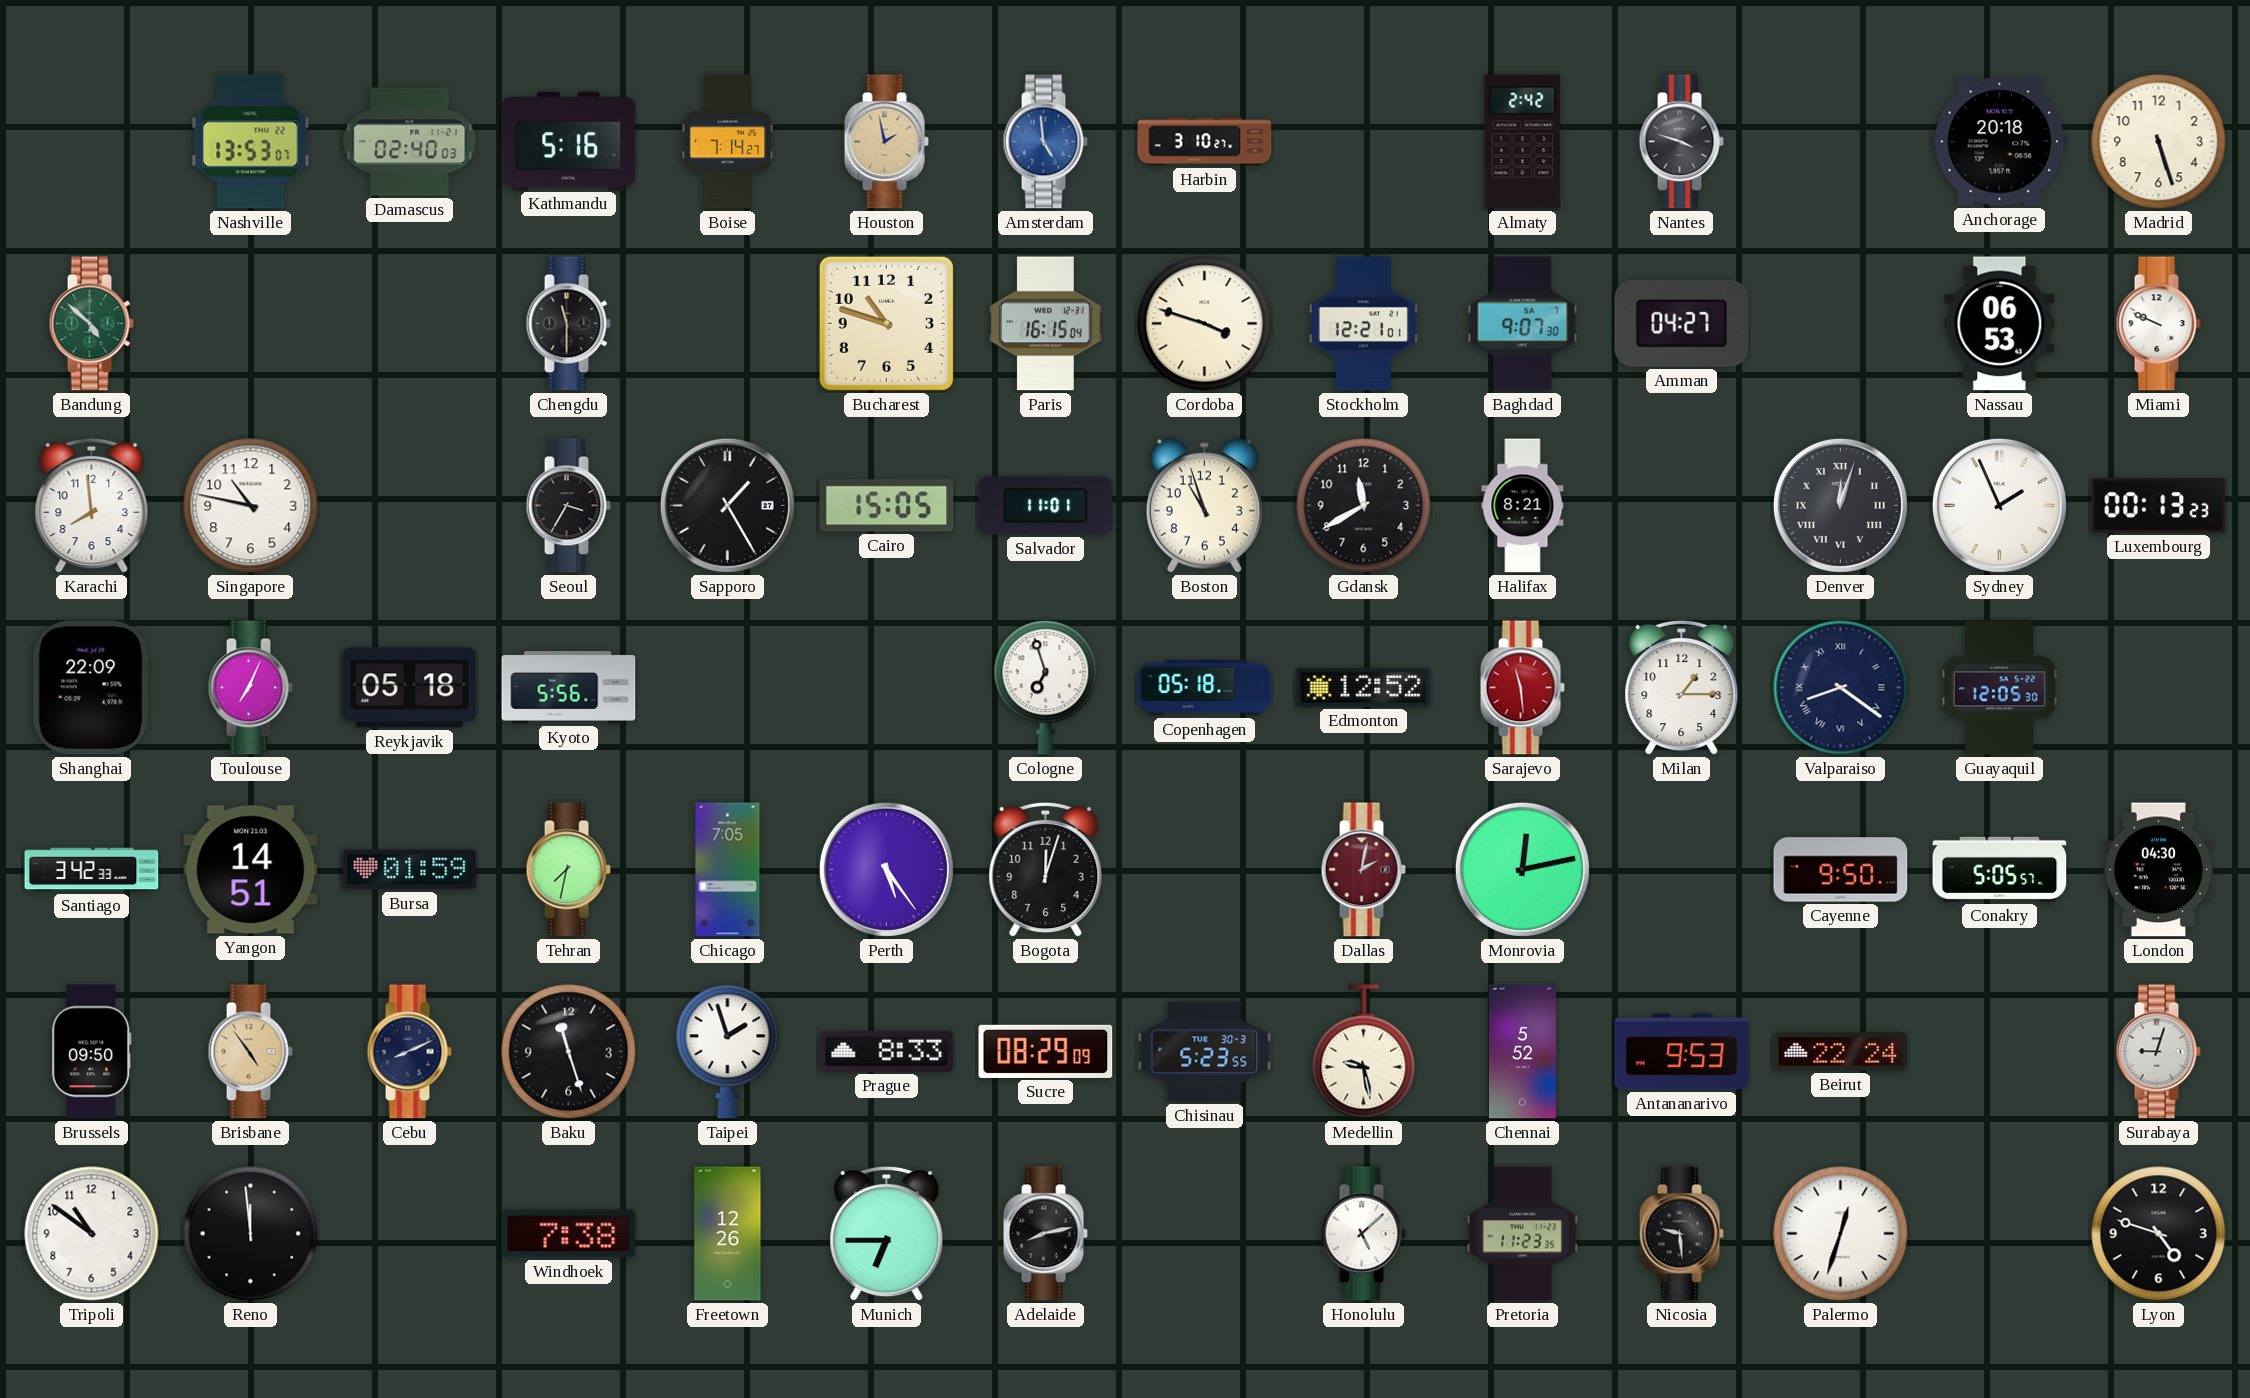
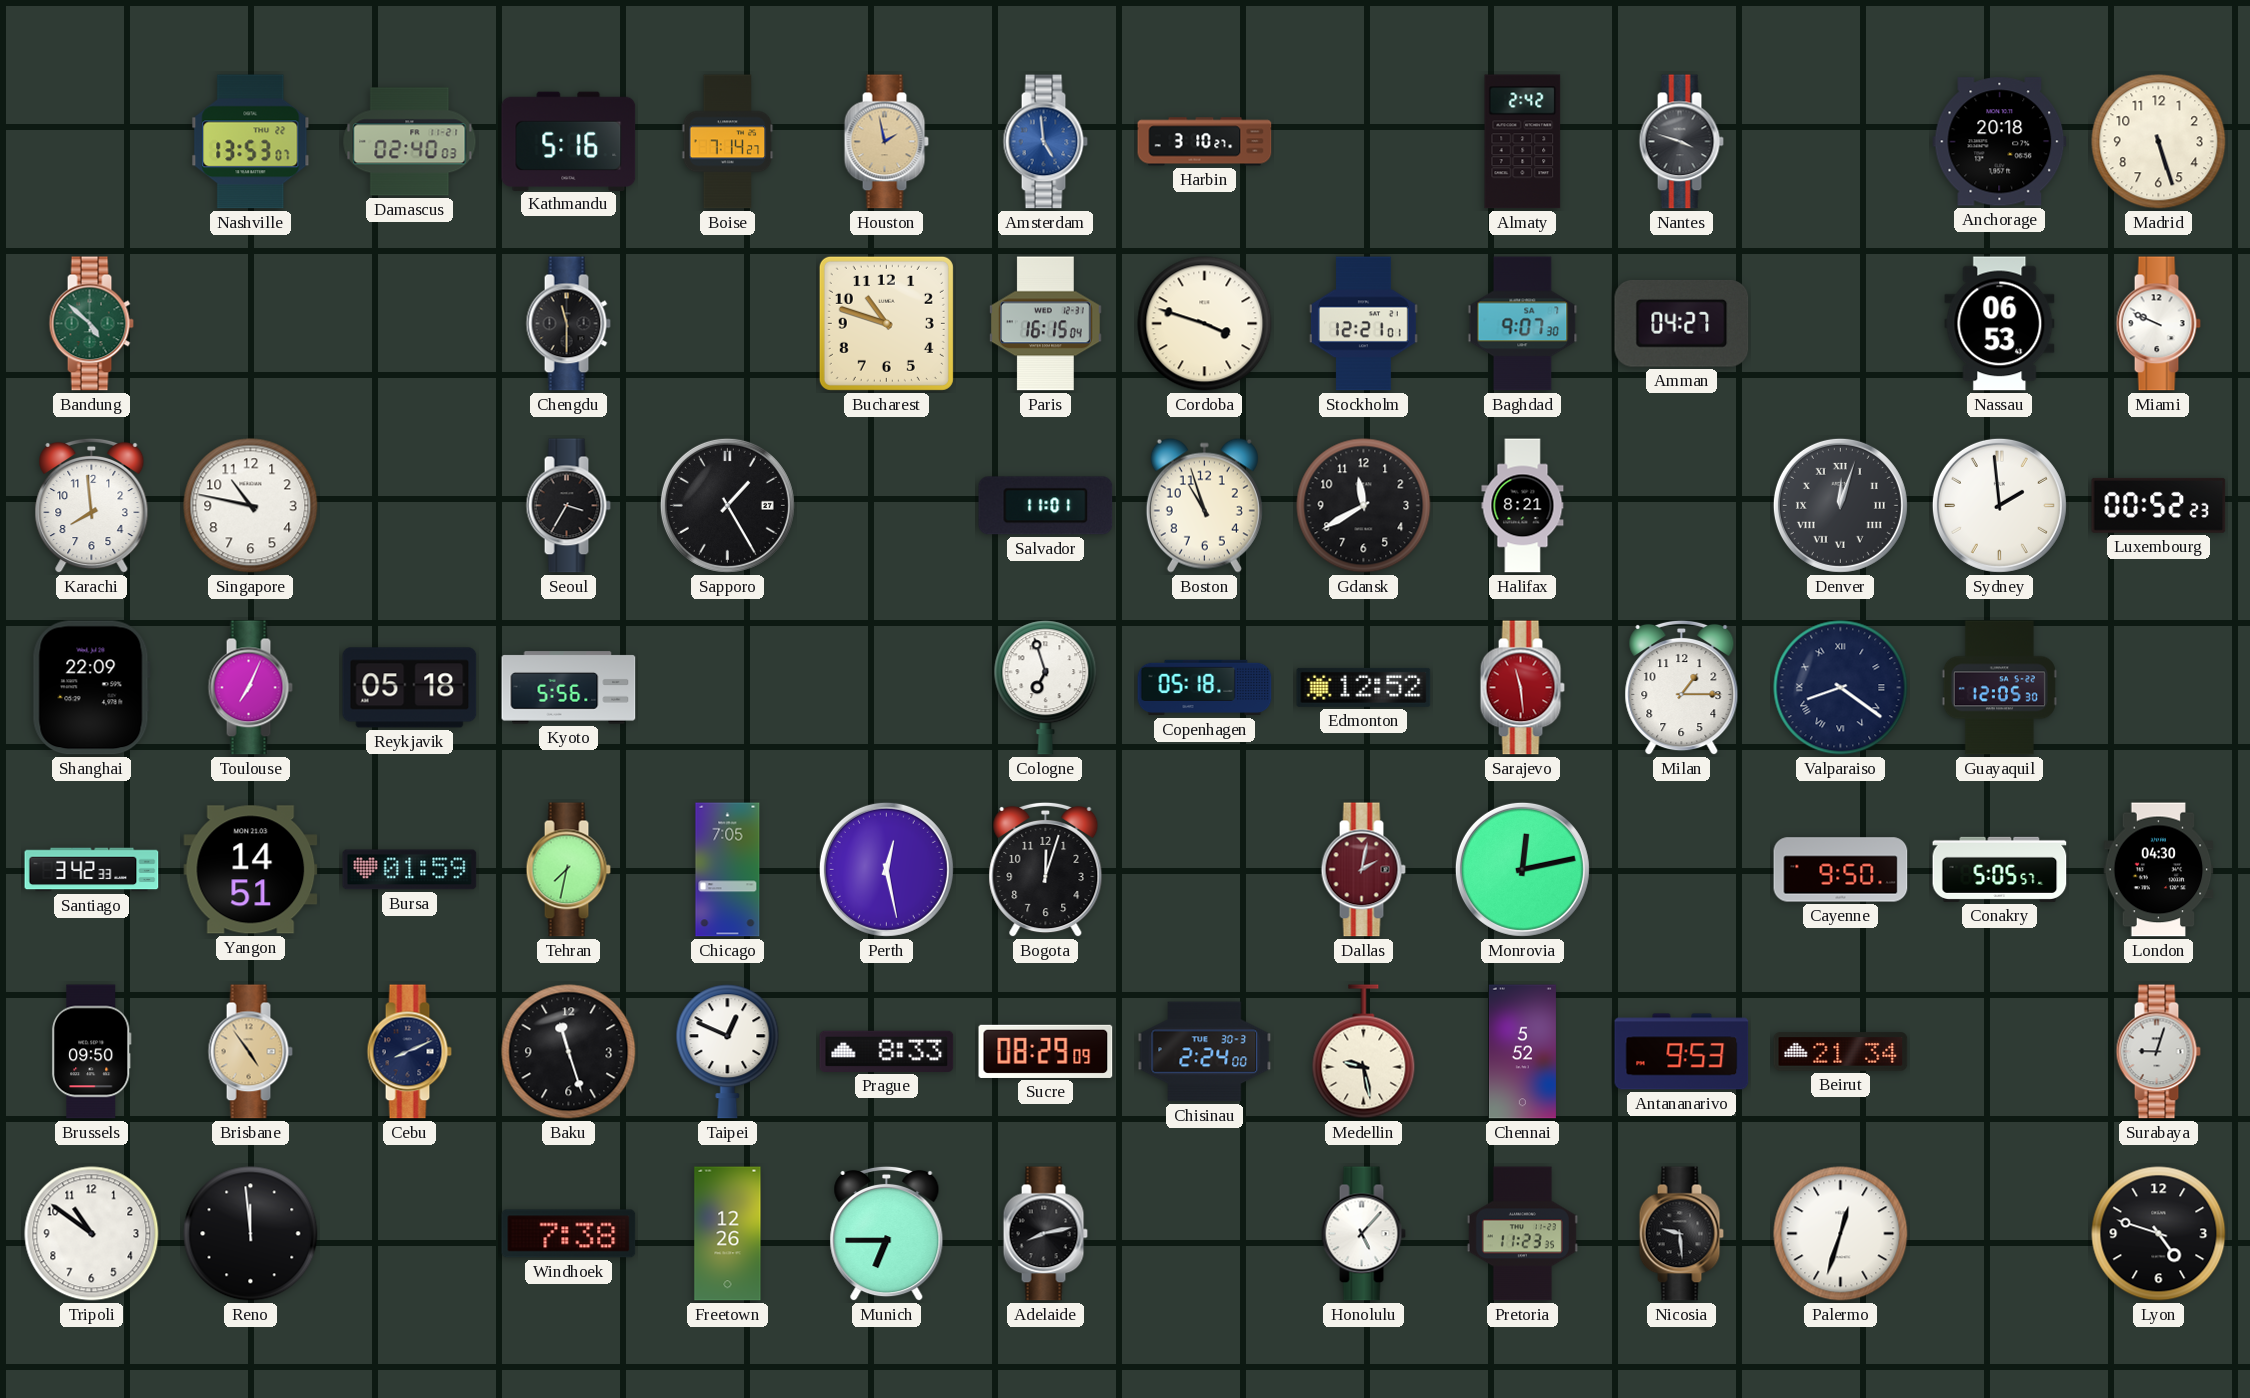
Cairo: 15:05 -> none
Sydney: 1:56 -> 1:59
Luxembourg: 00:13 -> 00:52
Perth: 5:24 -> 12:28
Taipei: 1:57 -> 12:49
Chisinau: 5:23 -> 2:24
Beirut: 22:24 -> 21:34
Honolulu: 5:08 -> 5:07
